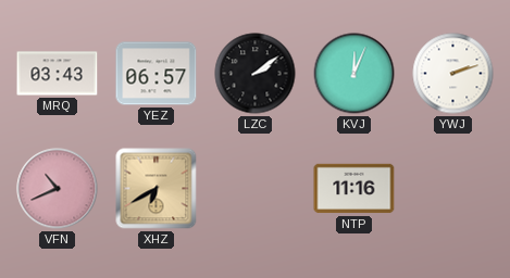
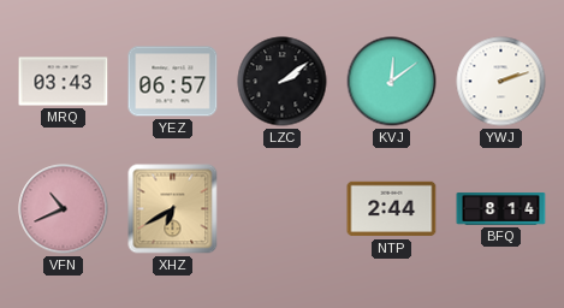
KVJ: 12:04 -> 12:09
NTP: 11:16 -> 2:44
BFQ: none -> 8:14
